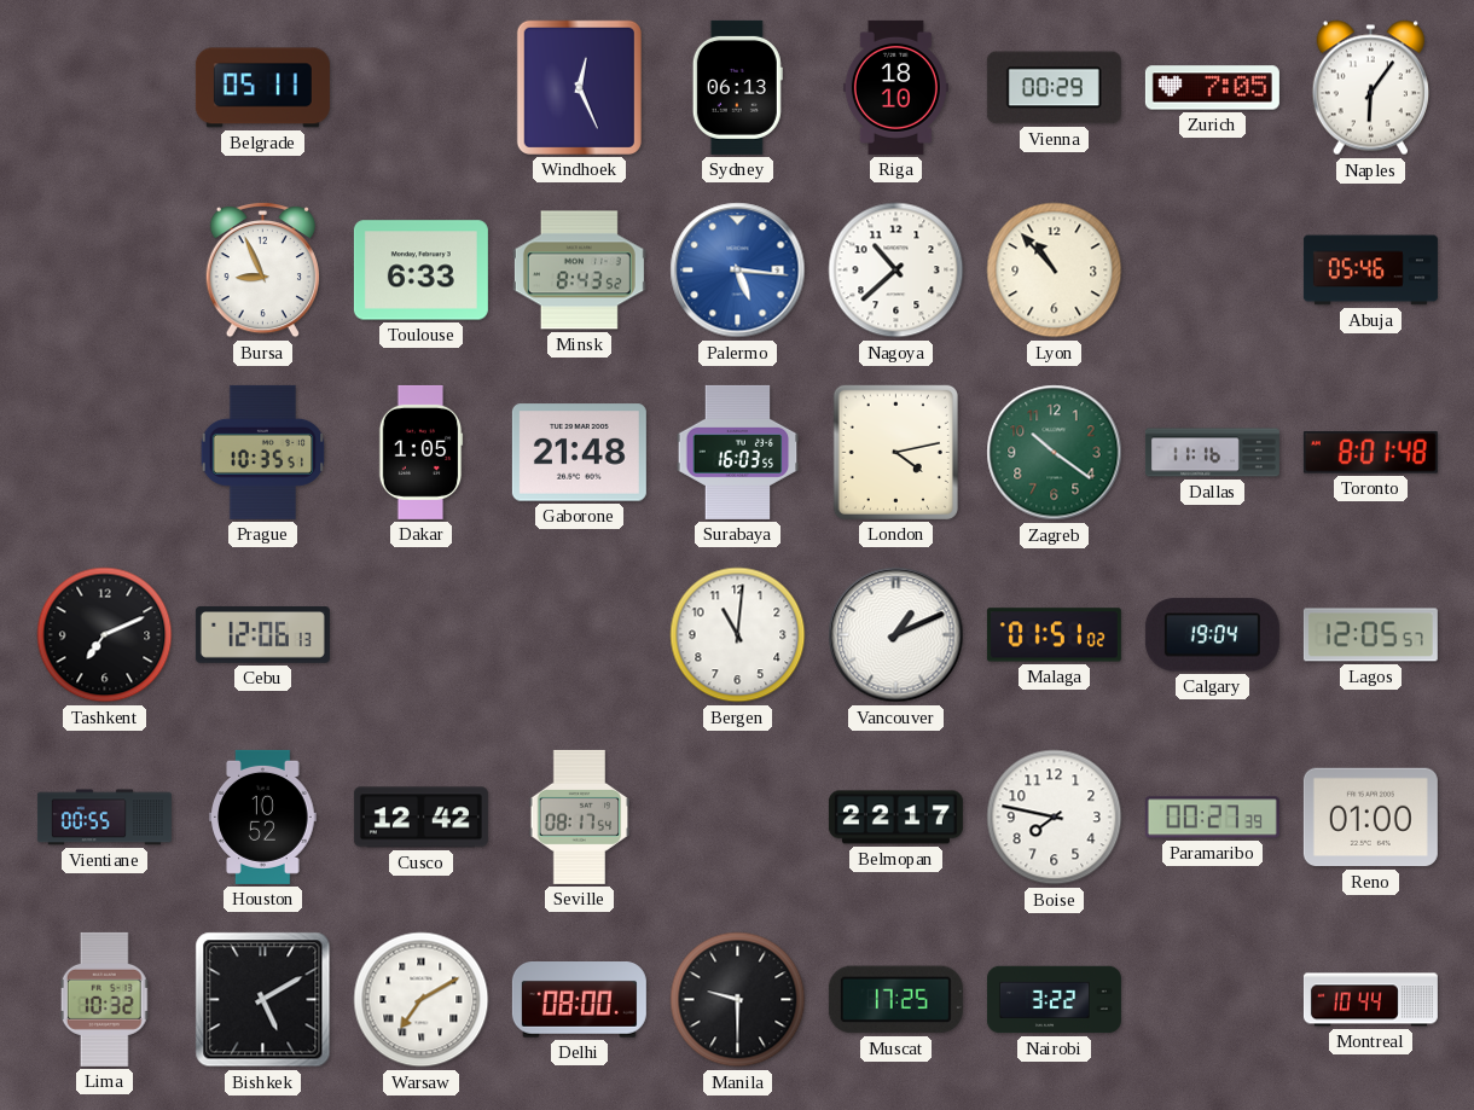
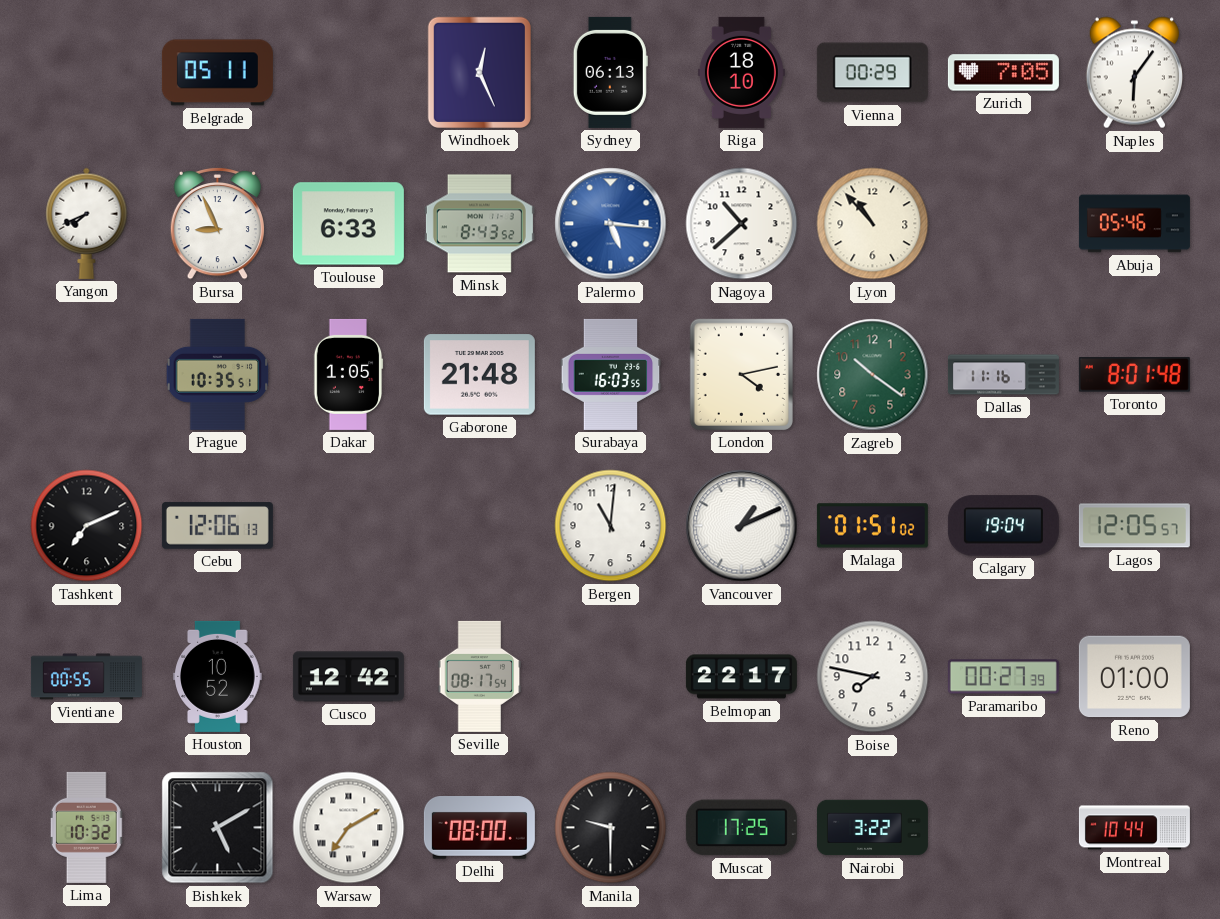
Yangon: none -> 7:41
